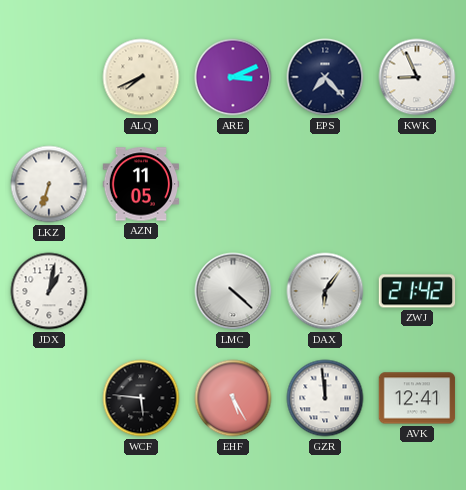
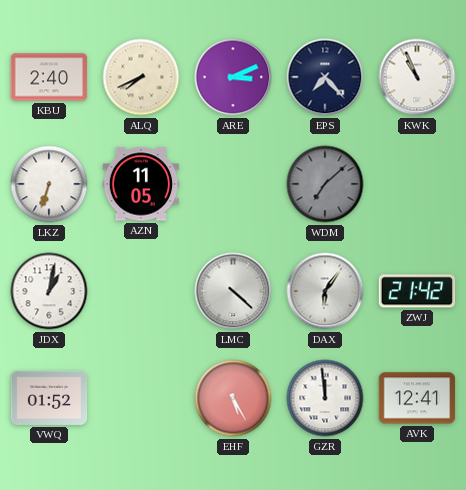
KBU: none -> 2:40
KWK: 8:56 -> 10:56
WDM: none -> 7:08
VWQ: none -> 01:52
WCF: 5:46 -> none
